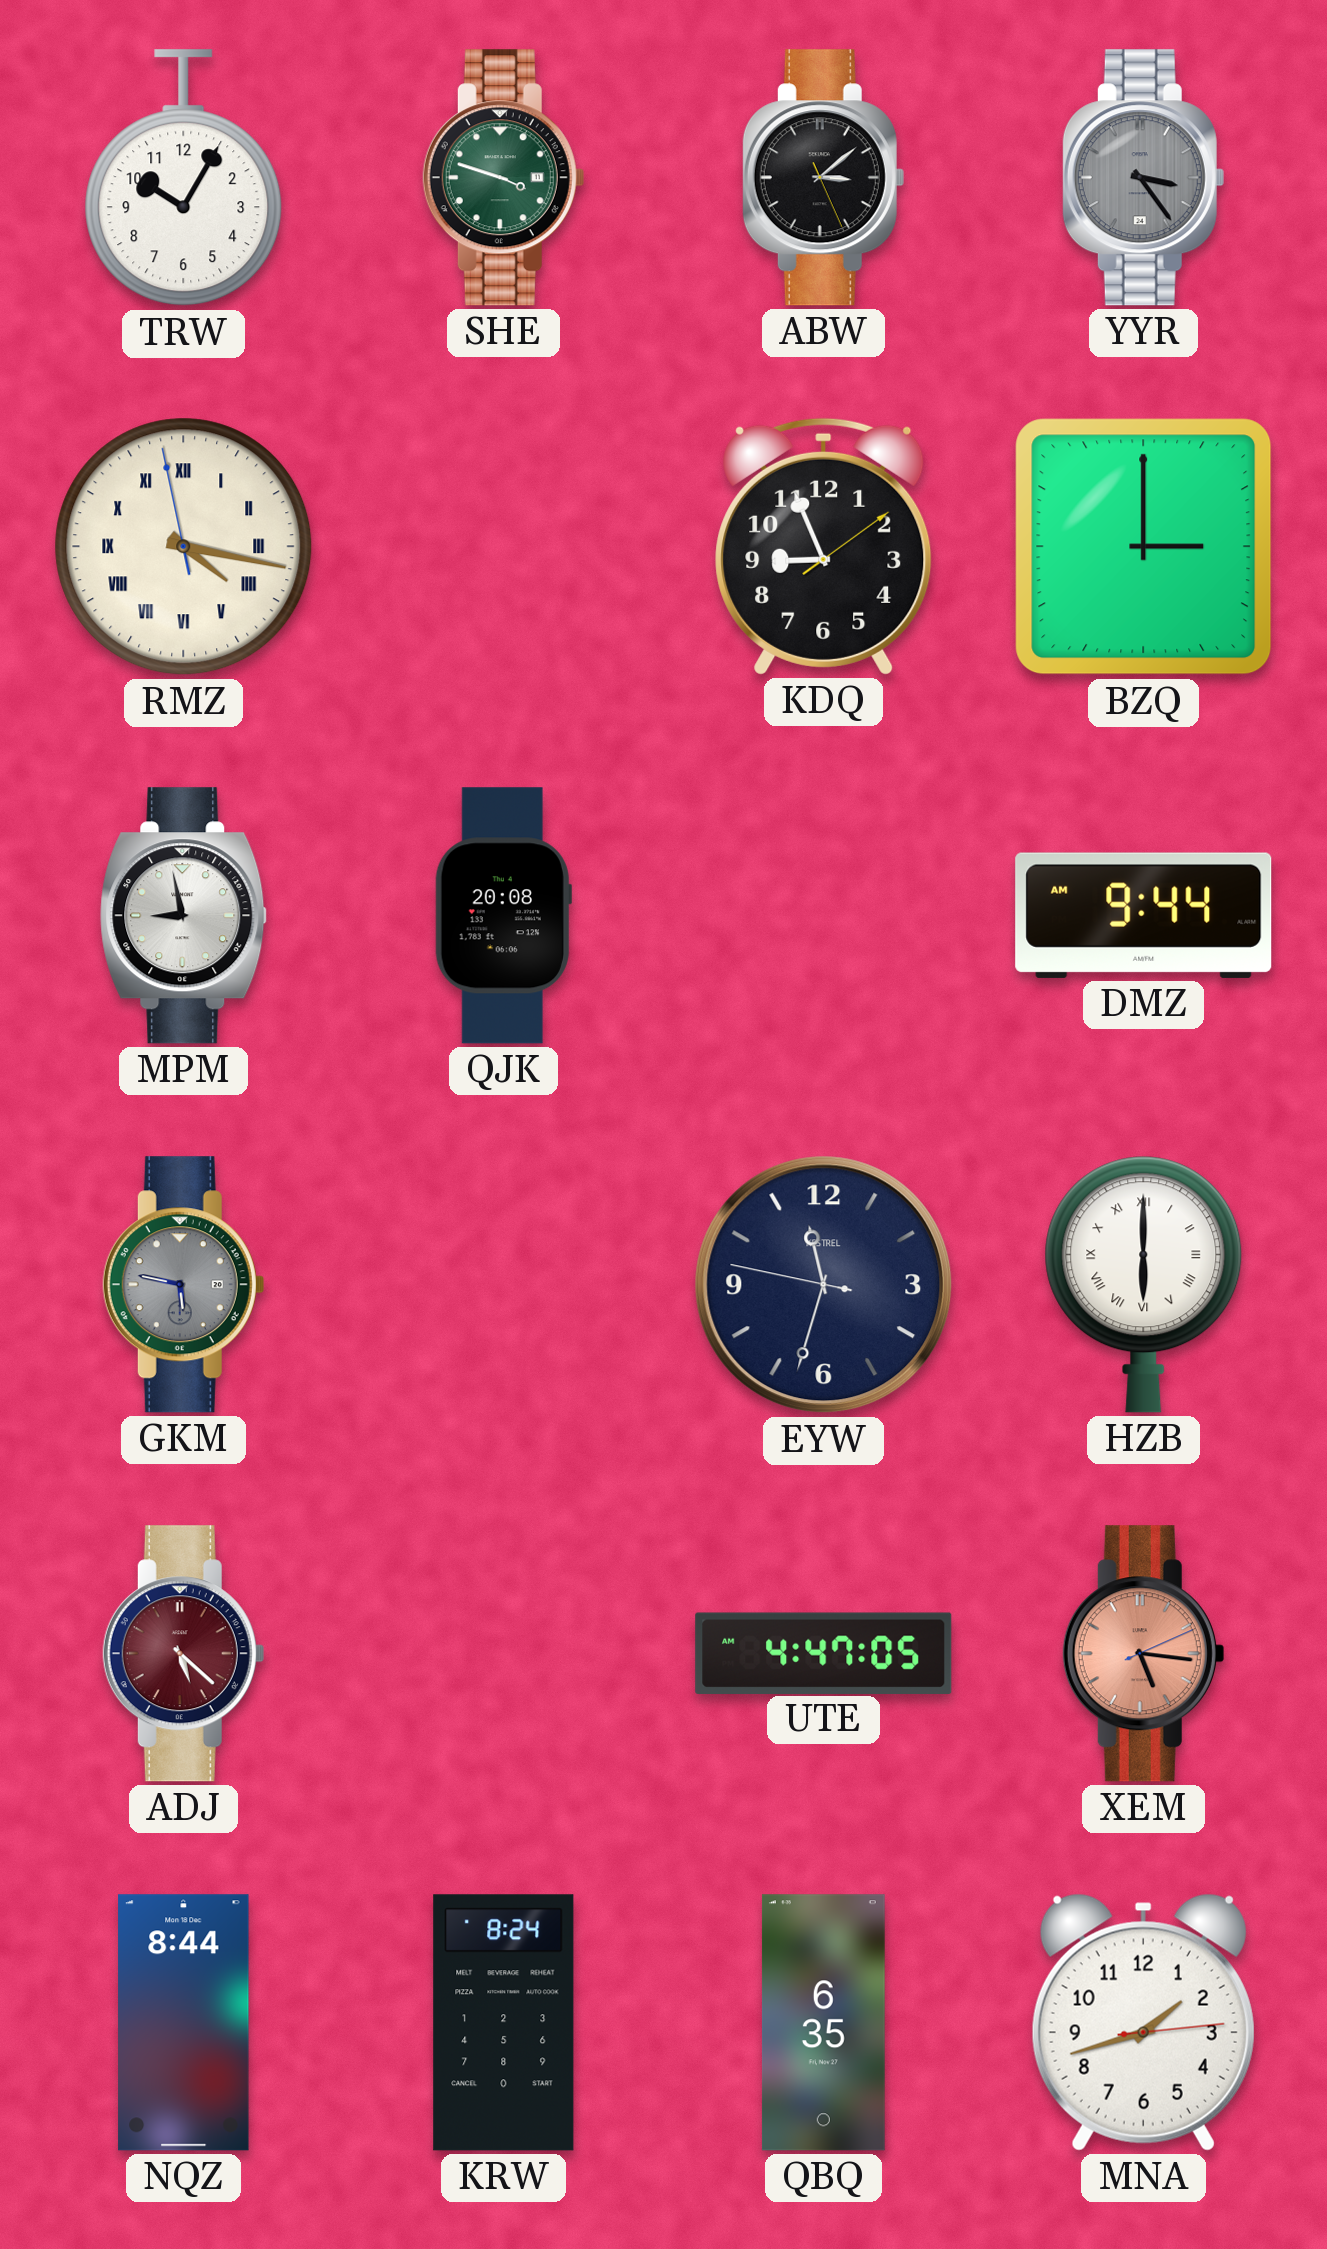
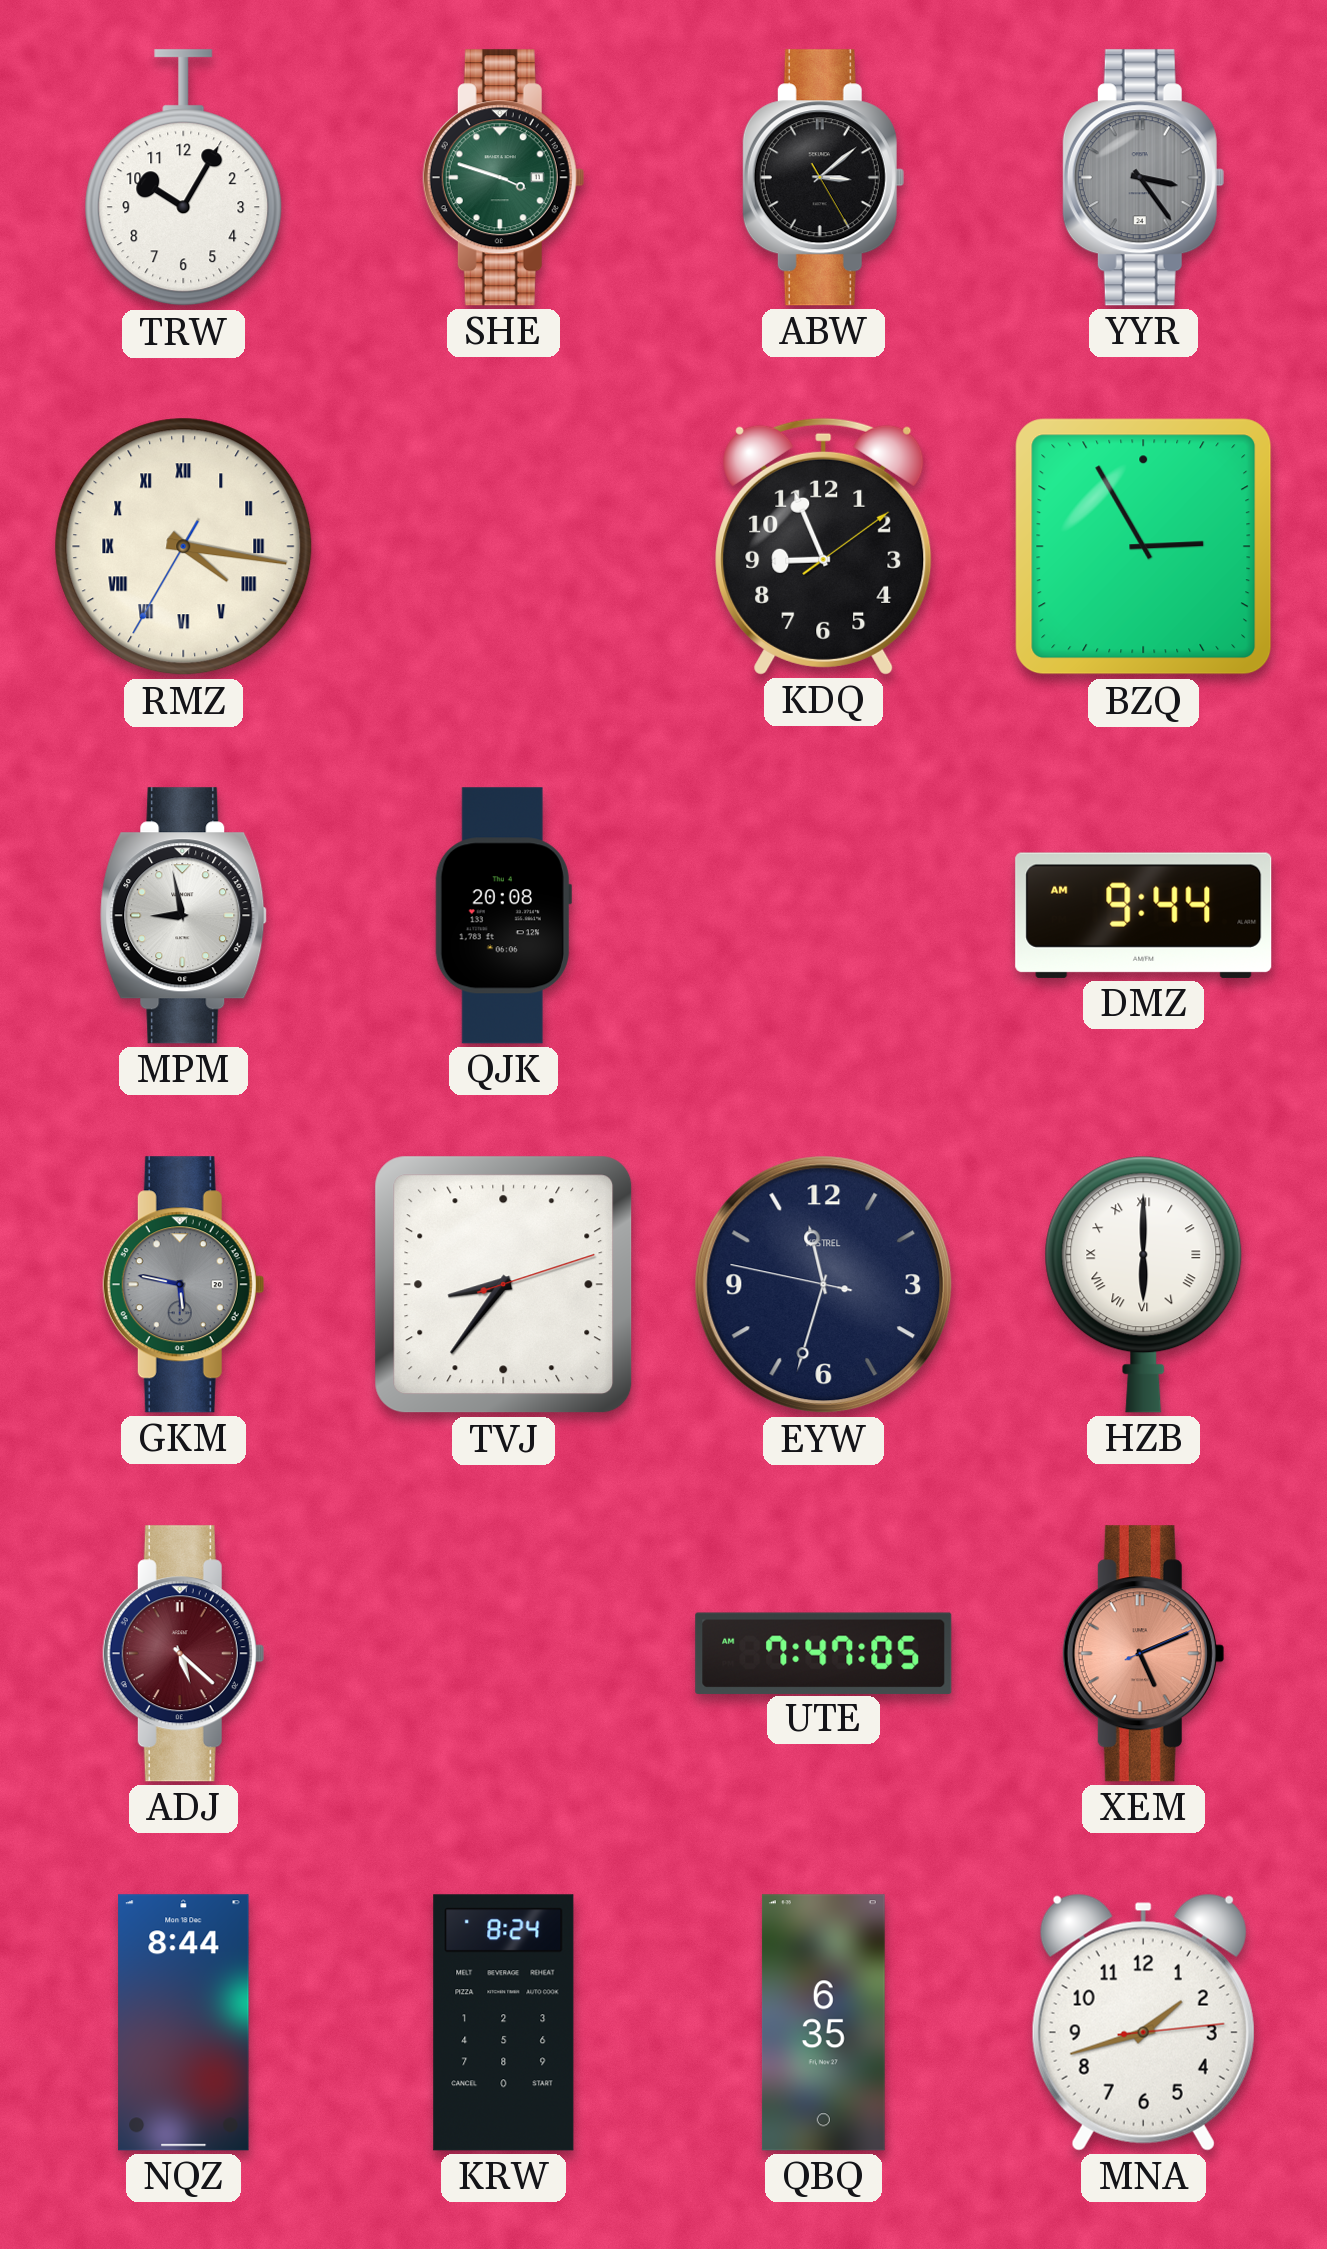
ABW: 3:08:26 -> 3:08:25
RMZ: 4:16:58 -> 4:16:35
BZQ: 3:00 -> 2:55
TVJ: none -> 8:36
UTE: 4:47 -> 7:47
XEM: 5:16 -> 5:11
